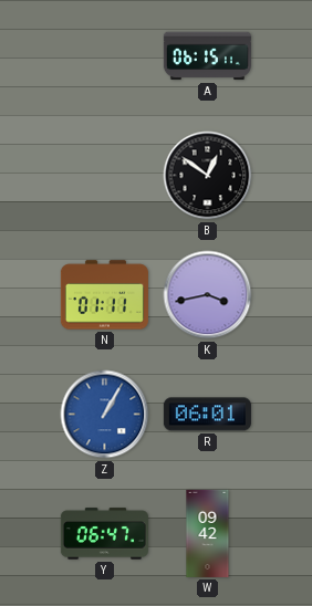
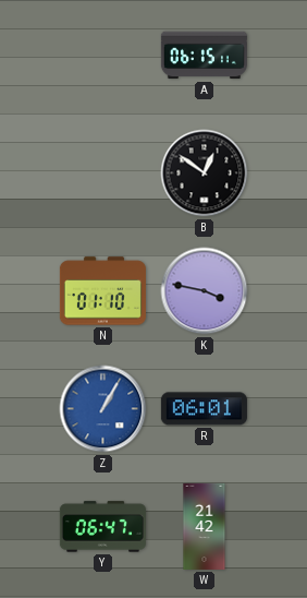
N: 01:11 -> 01:10
K: 3:43 -> 3:47
W: 09:42 -> 21:42
